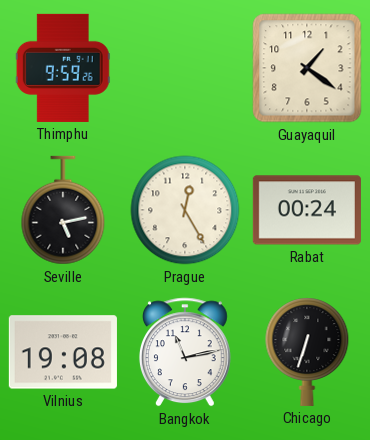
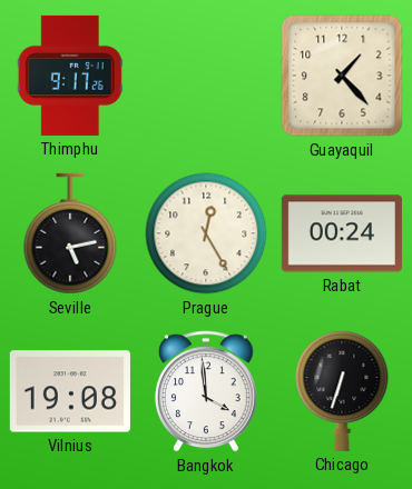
Thimphu: 9:59 -> 9:17
Guayaquil: 1:21 -> 1:23
Bangkok: 11:13 -> 3:59
